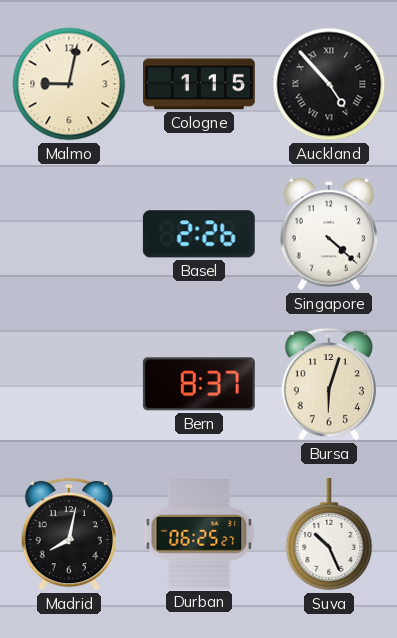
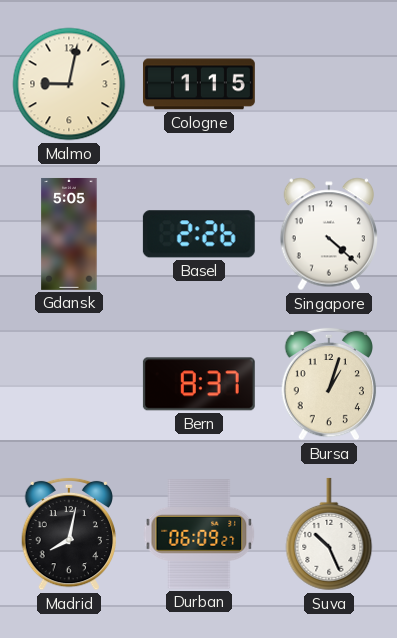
Auckland: 4:53 -> none
Gdansk: none -> 5:05
Bursa: 6:03 -> 1:03
Durban: 06:25 -> 06:09
